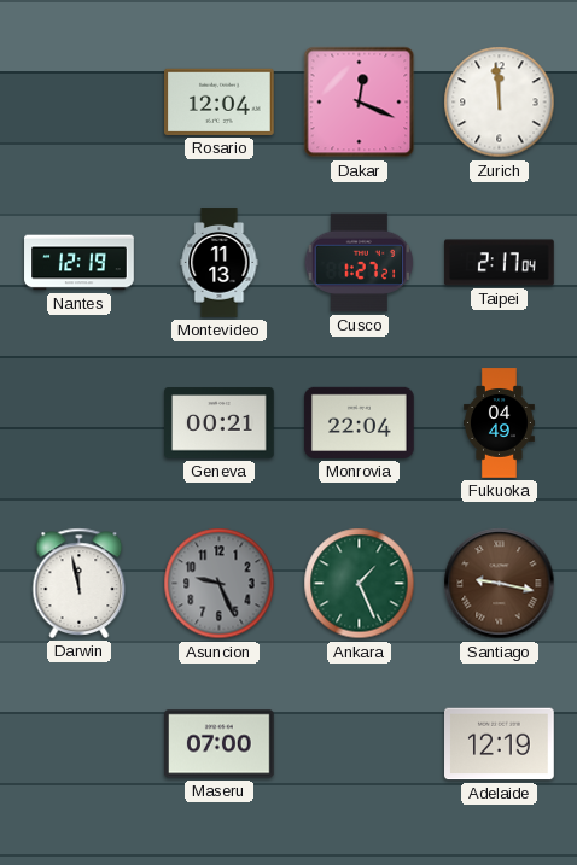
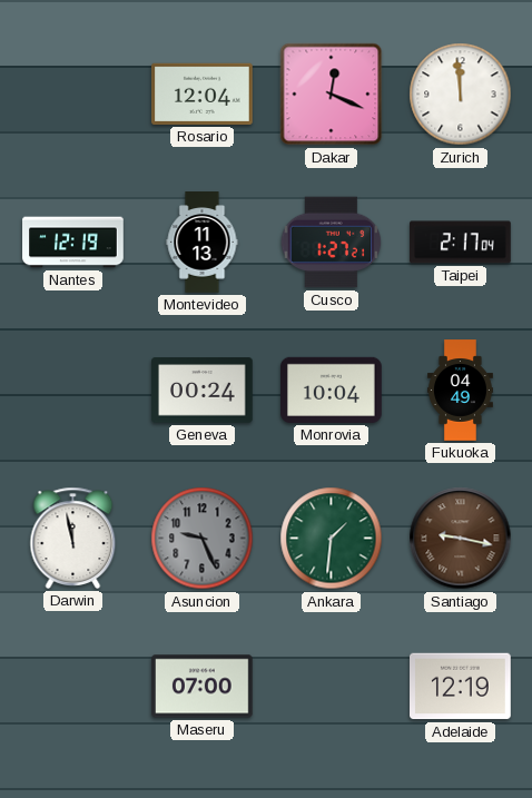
Geneva: 00:21 -> 00:24
Monrovia: 22:04 -> 10:04
Ankara: 1:26 -> 1:31
